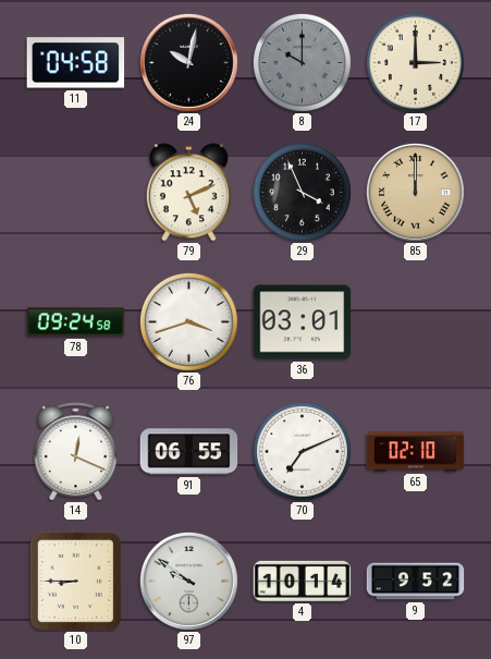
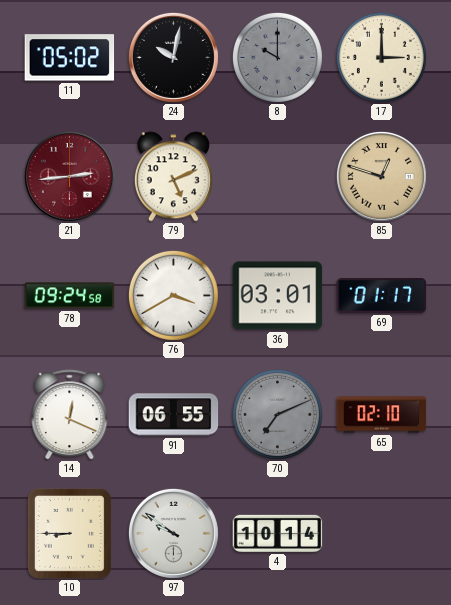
11: 04:58 -> 05:02
21: none -> 2:44
29: 3:56 -> none
85: 12:00 -> 12:48
76: 3:42 -> 3:40
69: none -> 01:17
70 dial: white -> grey
9: 9:52 -> none
